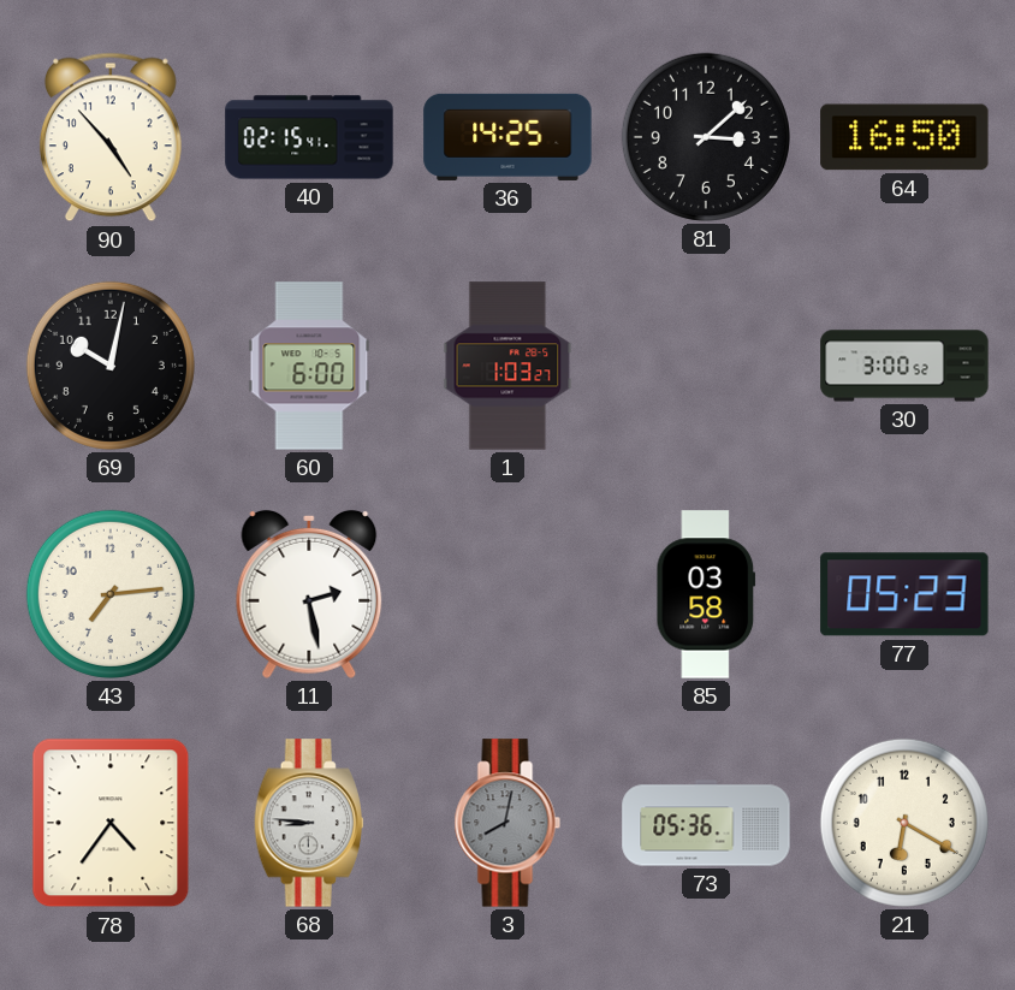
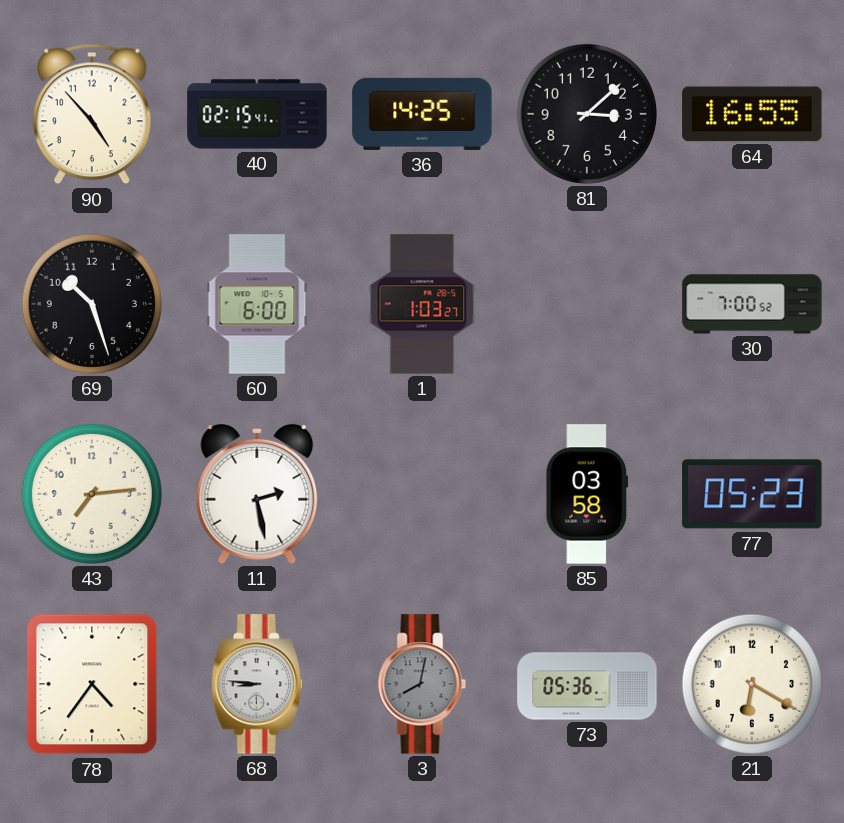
64: 16:50 -> 16:55
69: 10:02 -> 10:27
30: 3:00 -> 7:00
